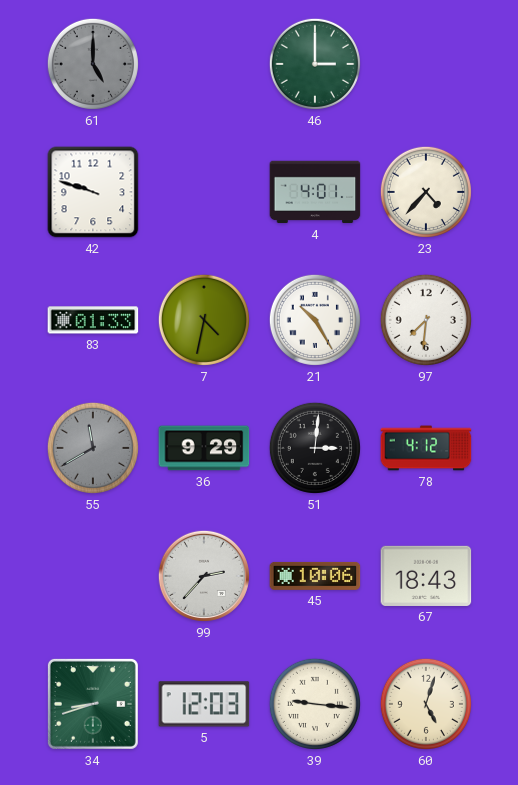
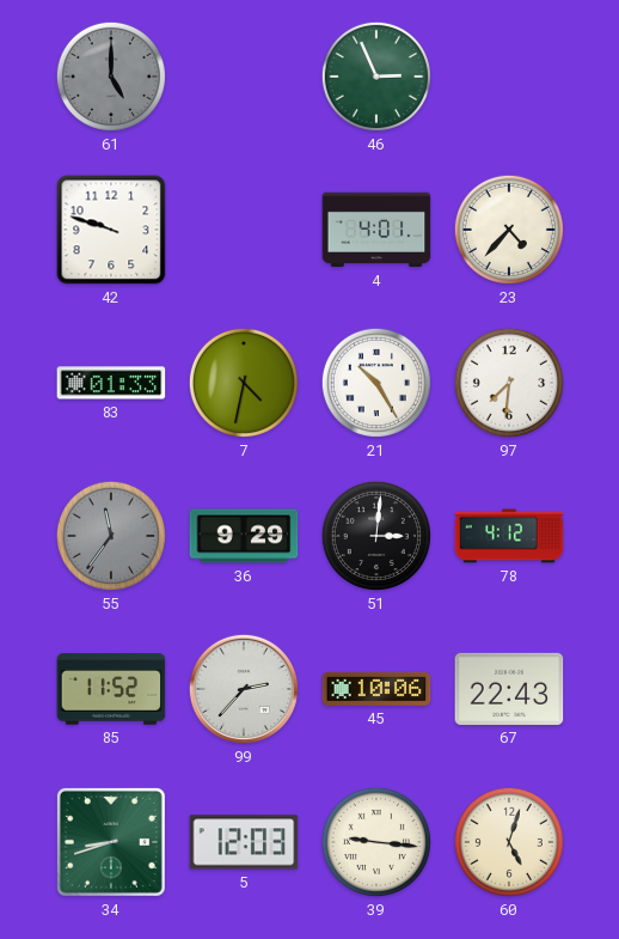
46: 3:00 -> 2:56
55: 11:40 -> 11:36
85: none -> 11:52
67: 18:43 -> 22:43
